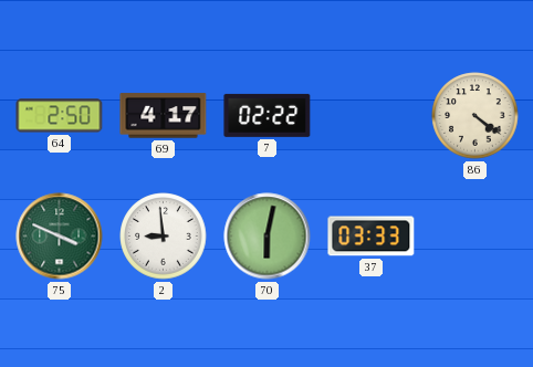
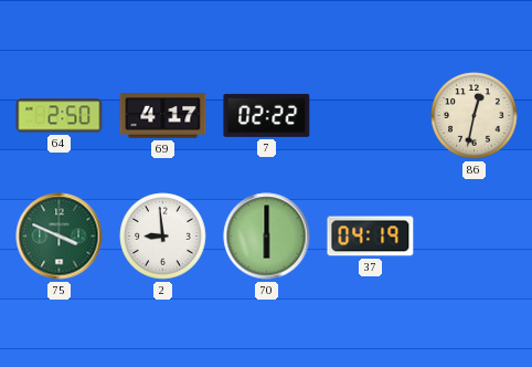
86: 4:21 -> 12:32
70: 6:02 -> 6:00
37: 03:33 -> 04:19
